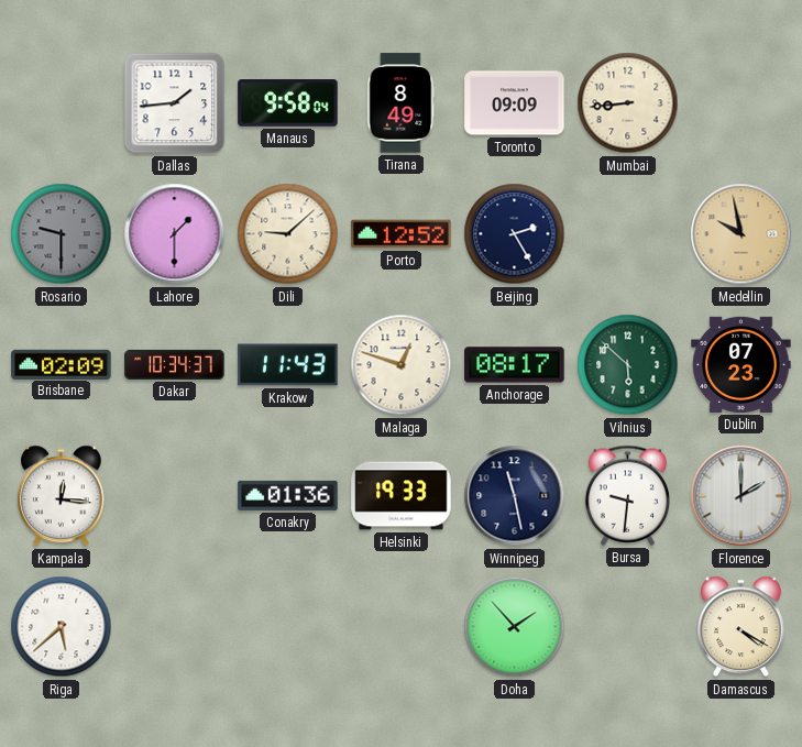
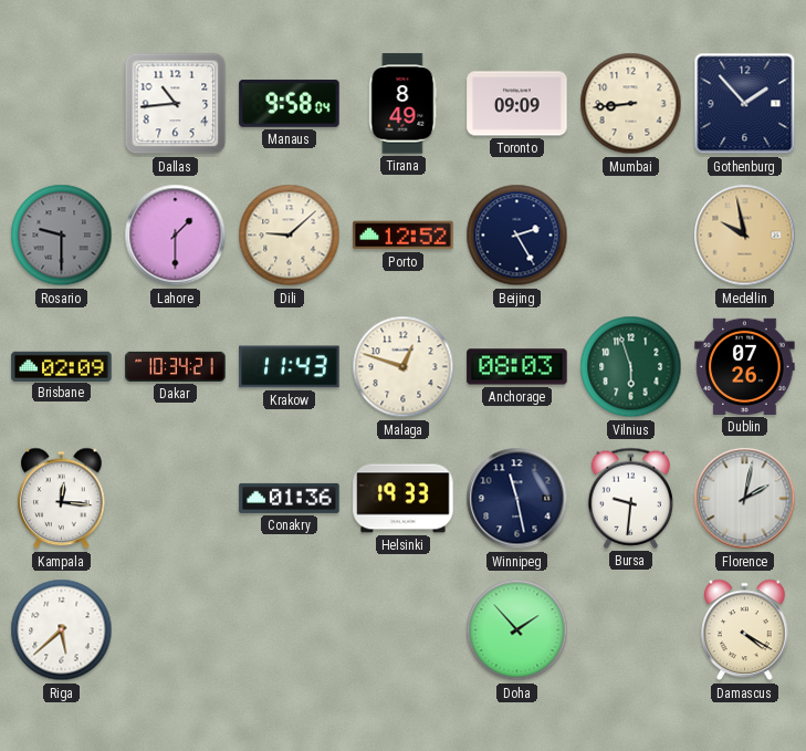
Dallas: 1:44 -> 10:44
Gothenburg: none -> 1:53
Dakar: 10:34:37 -> 10:34:21
Anchorage: 08:17 -> 08:03
Vilnius: 5:52 -> 5:57
Dublin: 07:23 -> 07:26
Florence: 2:00 -> 2:02
